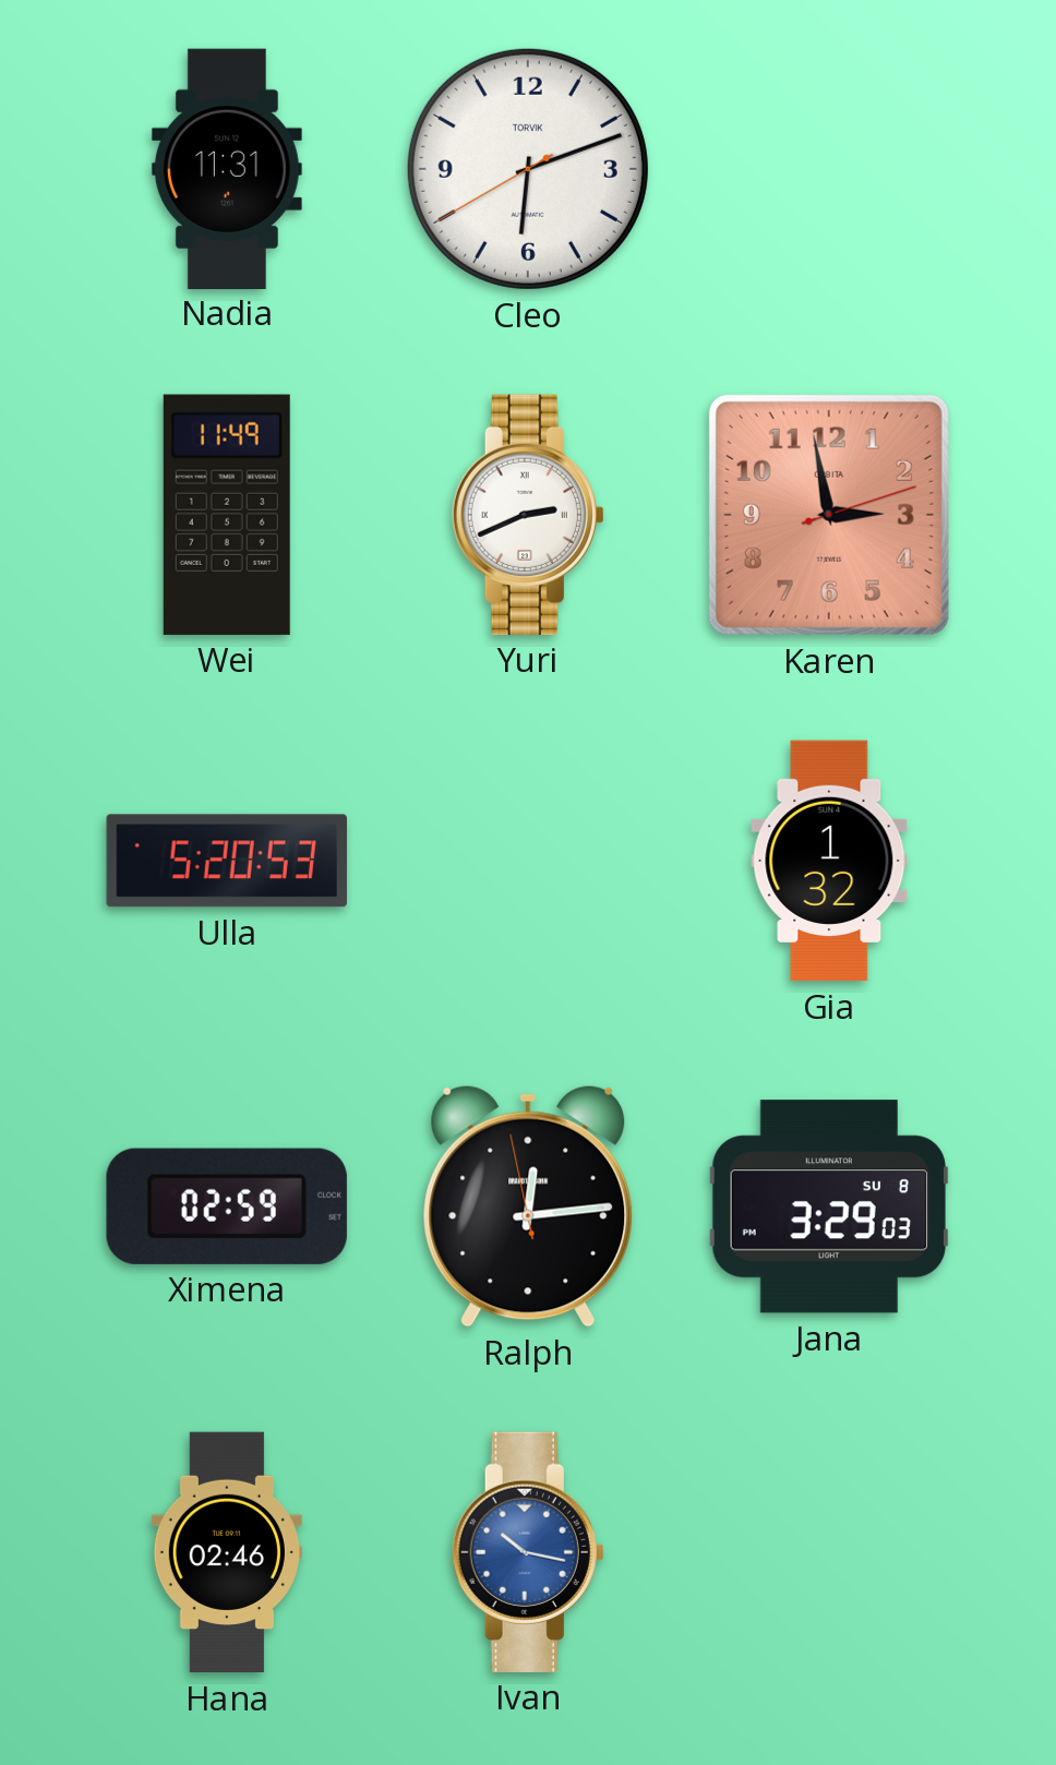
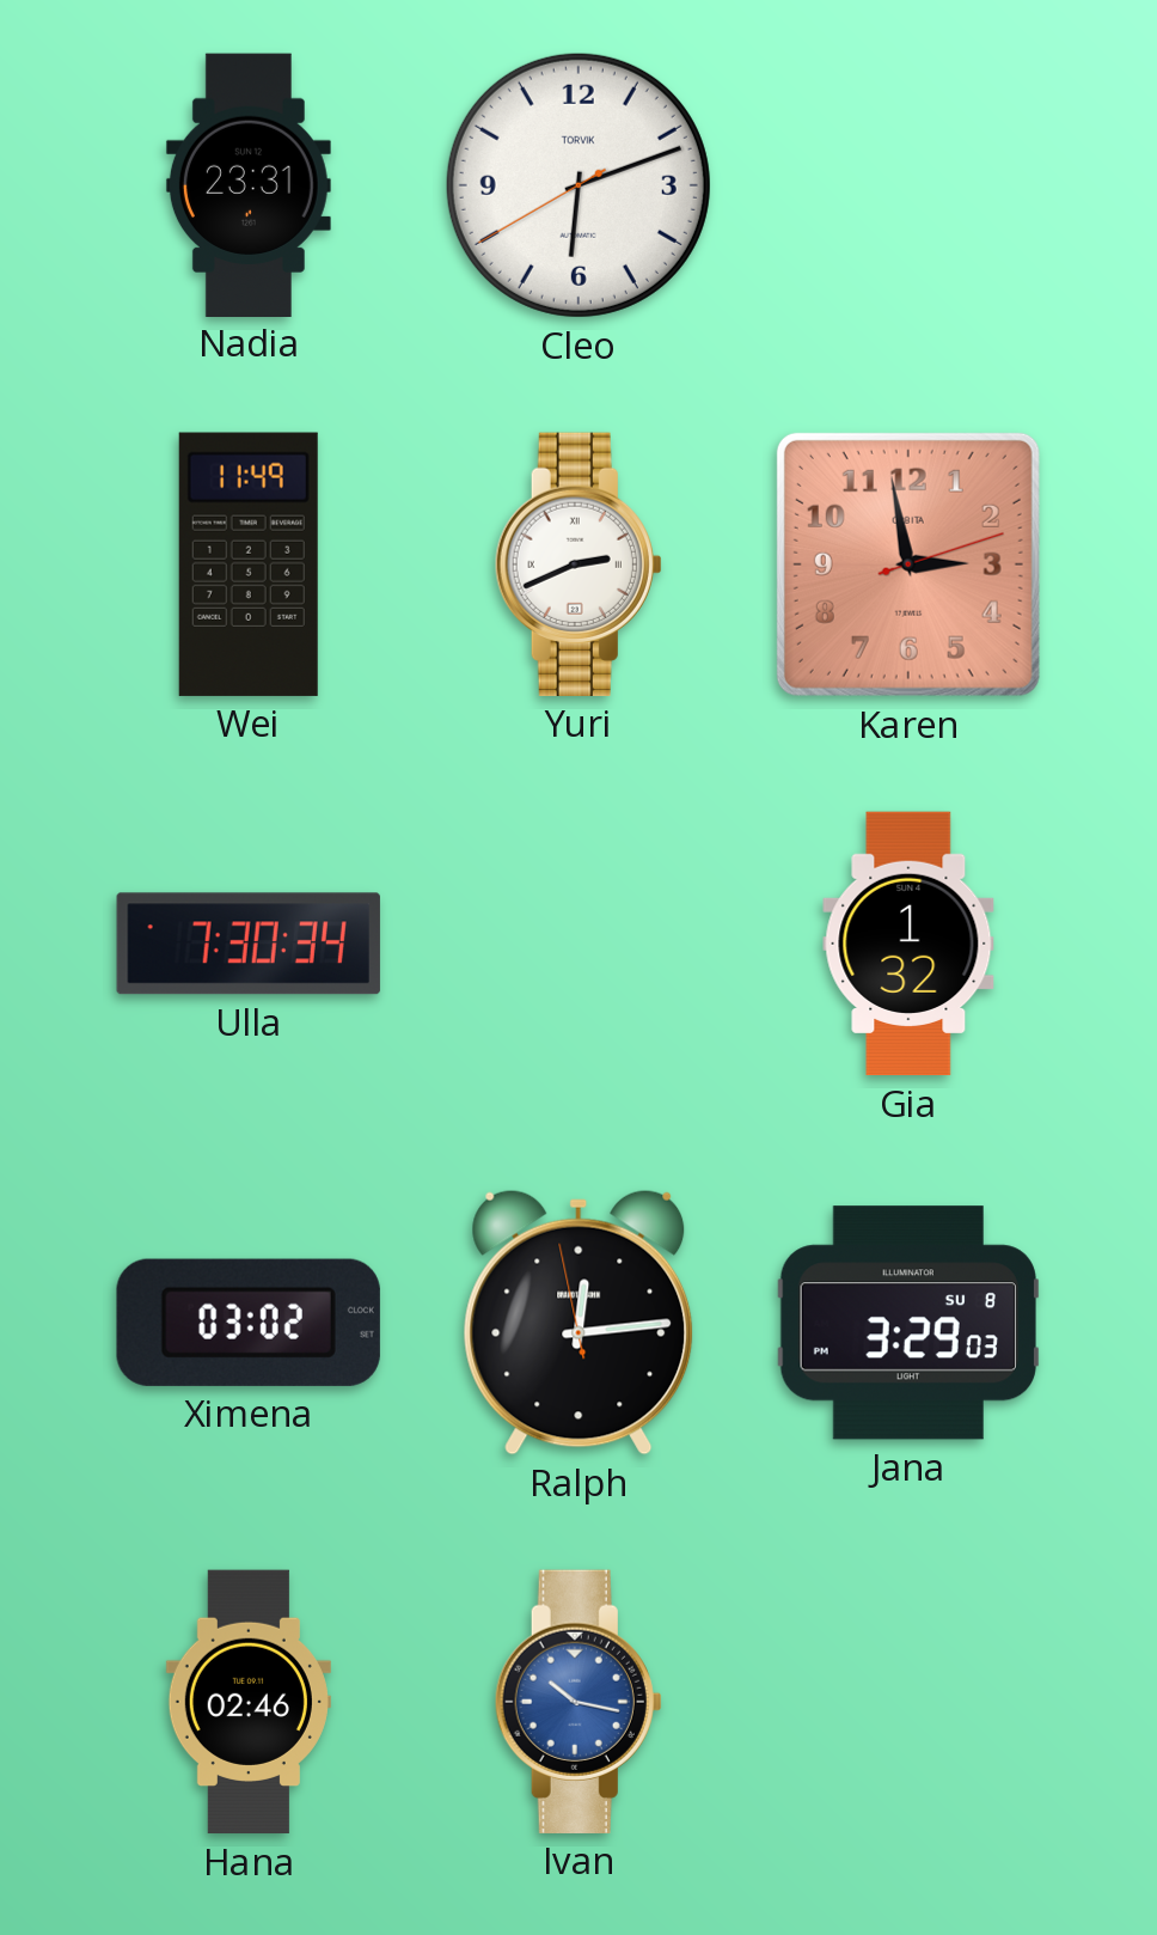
Nadia: 11:31 -> 23:31
Ulla: 5:20 -> 7:30
Ximena: 02:59 -> 03:02
